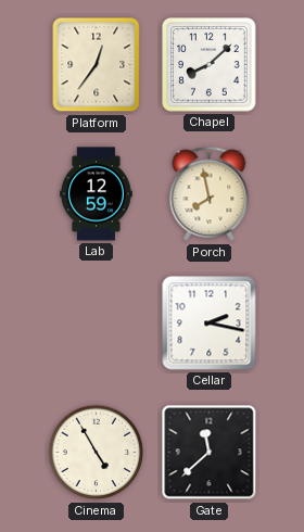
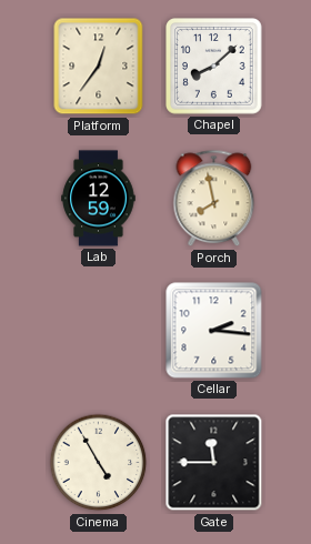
Cellar: 2:17 -> 2:16
Gate: 11:38 -> 11:45
